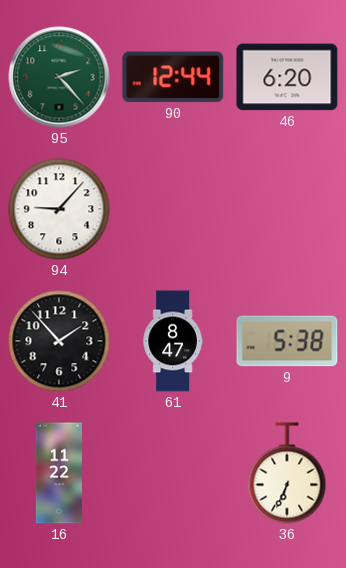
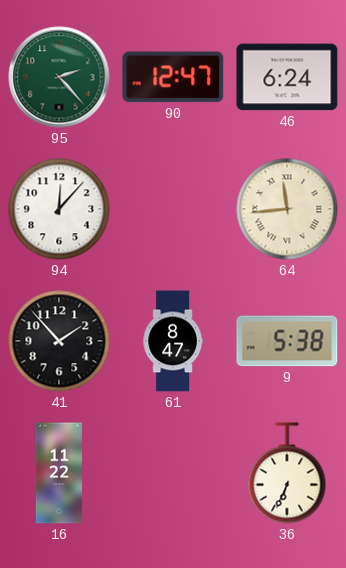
90: 12:44 -> 12:47
46: 6:20 -> 6:24
94: 9:07 -> 12:07
64: none -> 11:44
